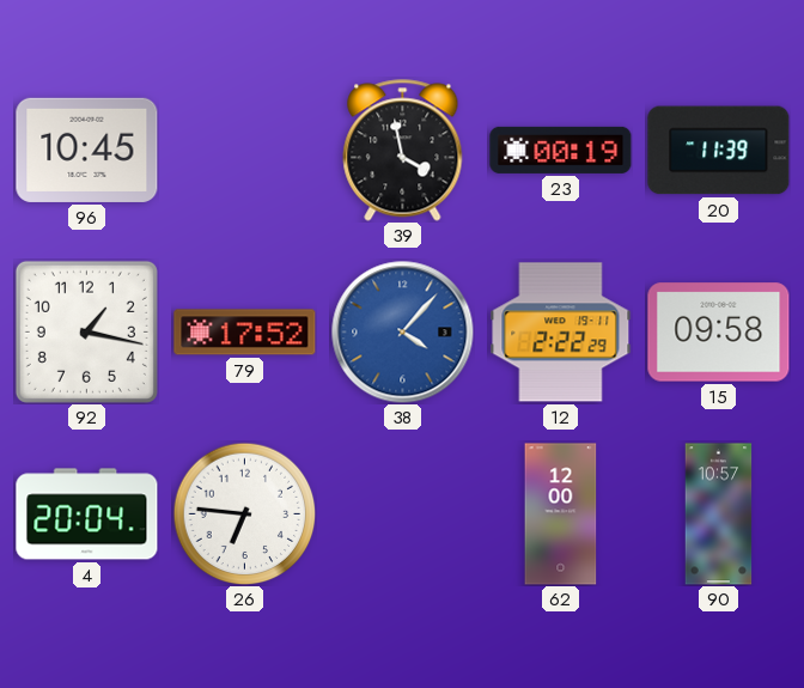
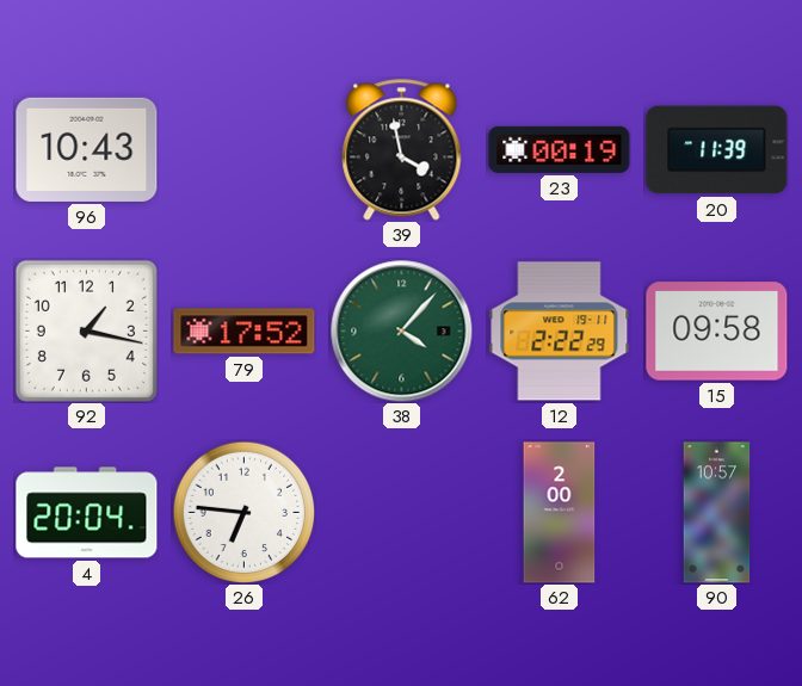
96: 10:45 -> 10:43
38 dial: blue -> green
62: 12:00 -> 2:00
